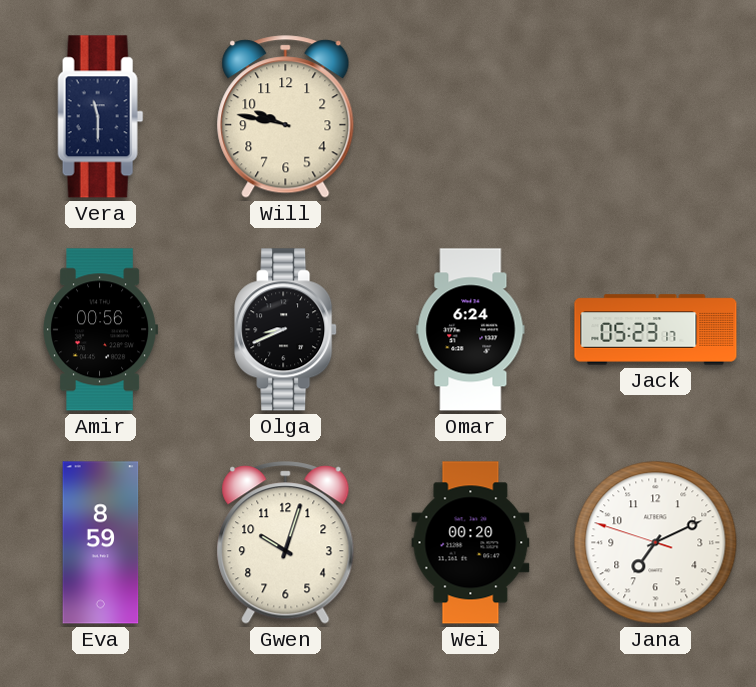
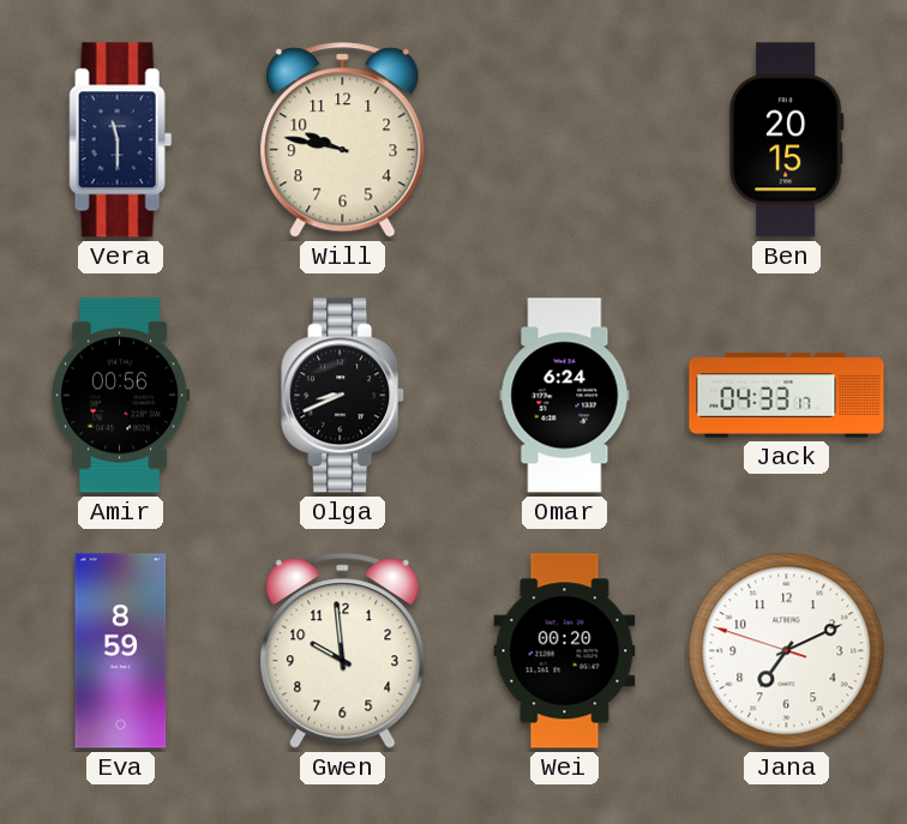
Ben: none -> 20:15
Jack: 05:23 -> 04:33
Gwen: 10:03 -> 9:59
